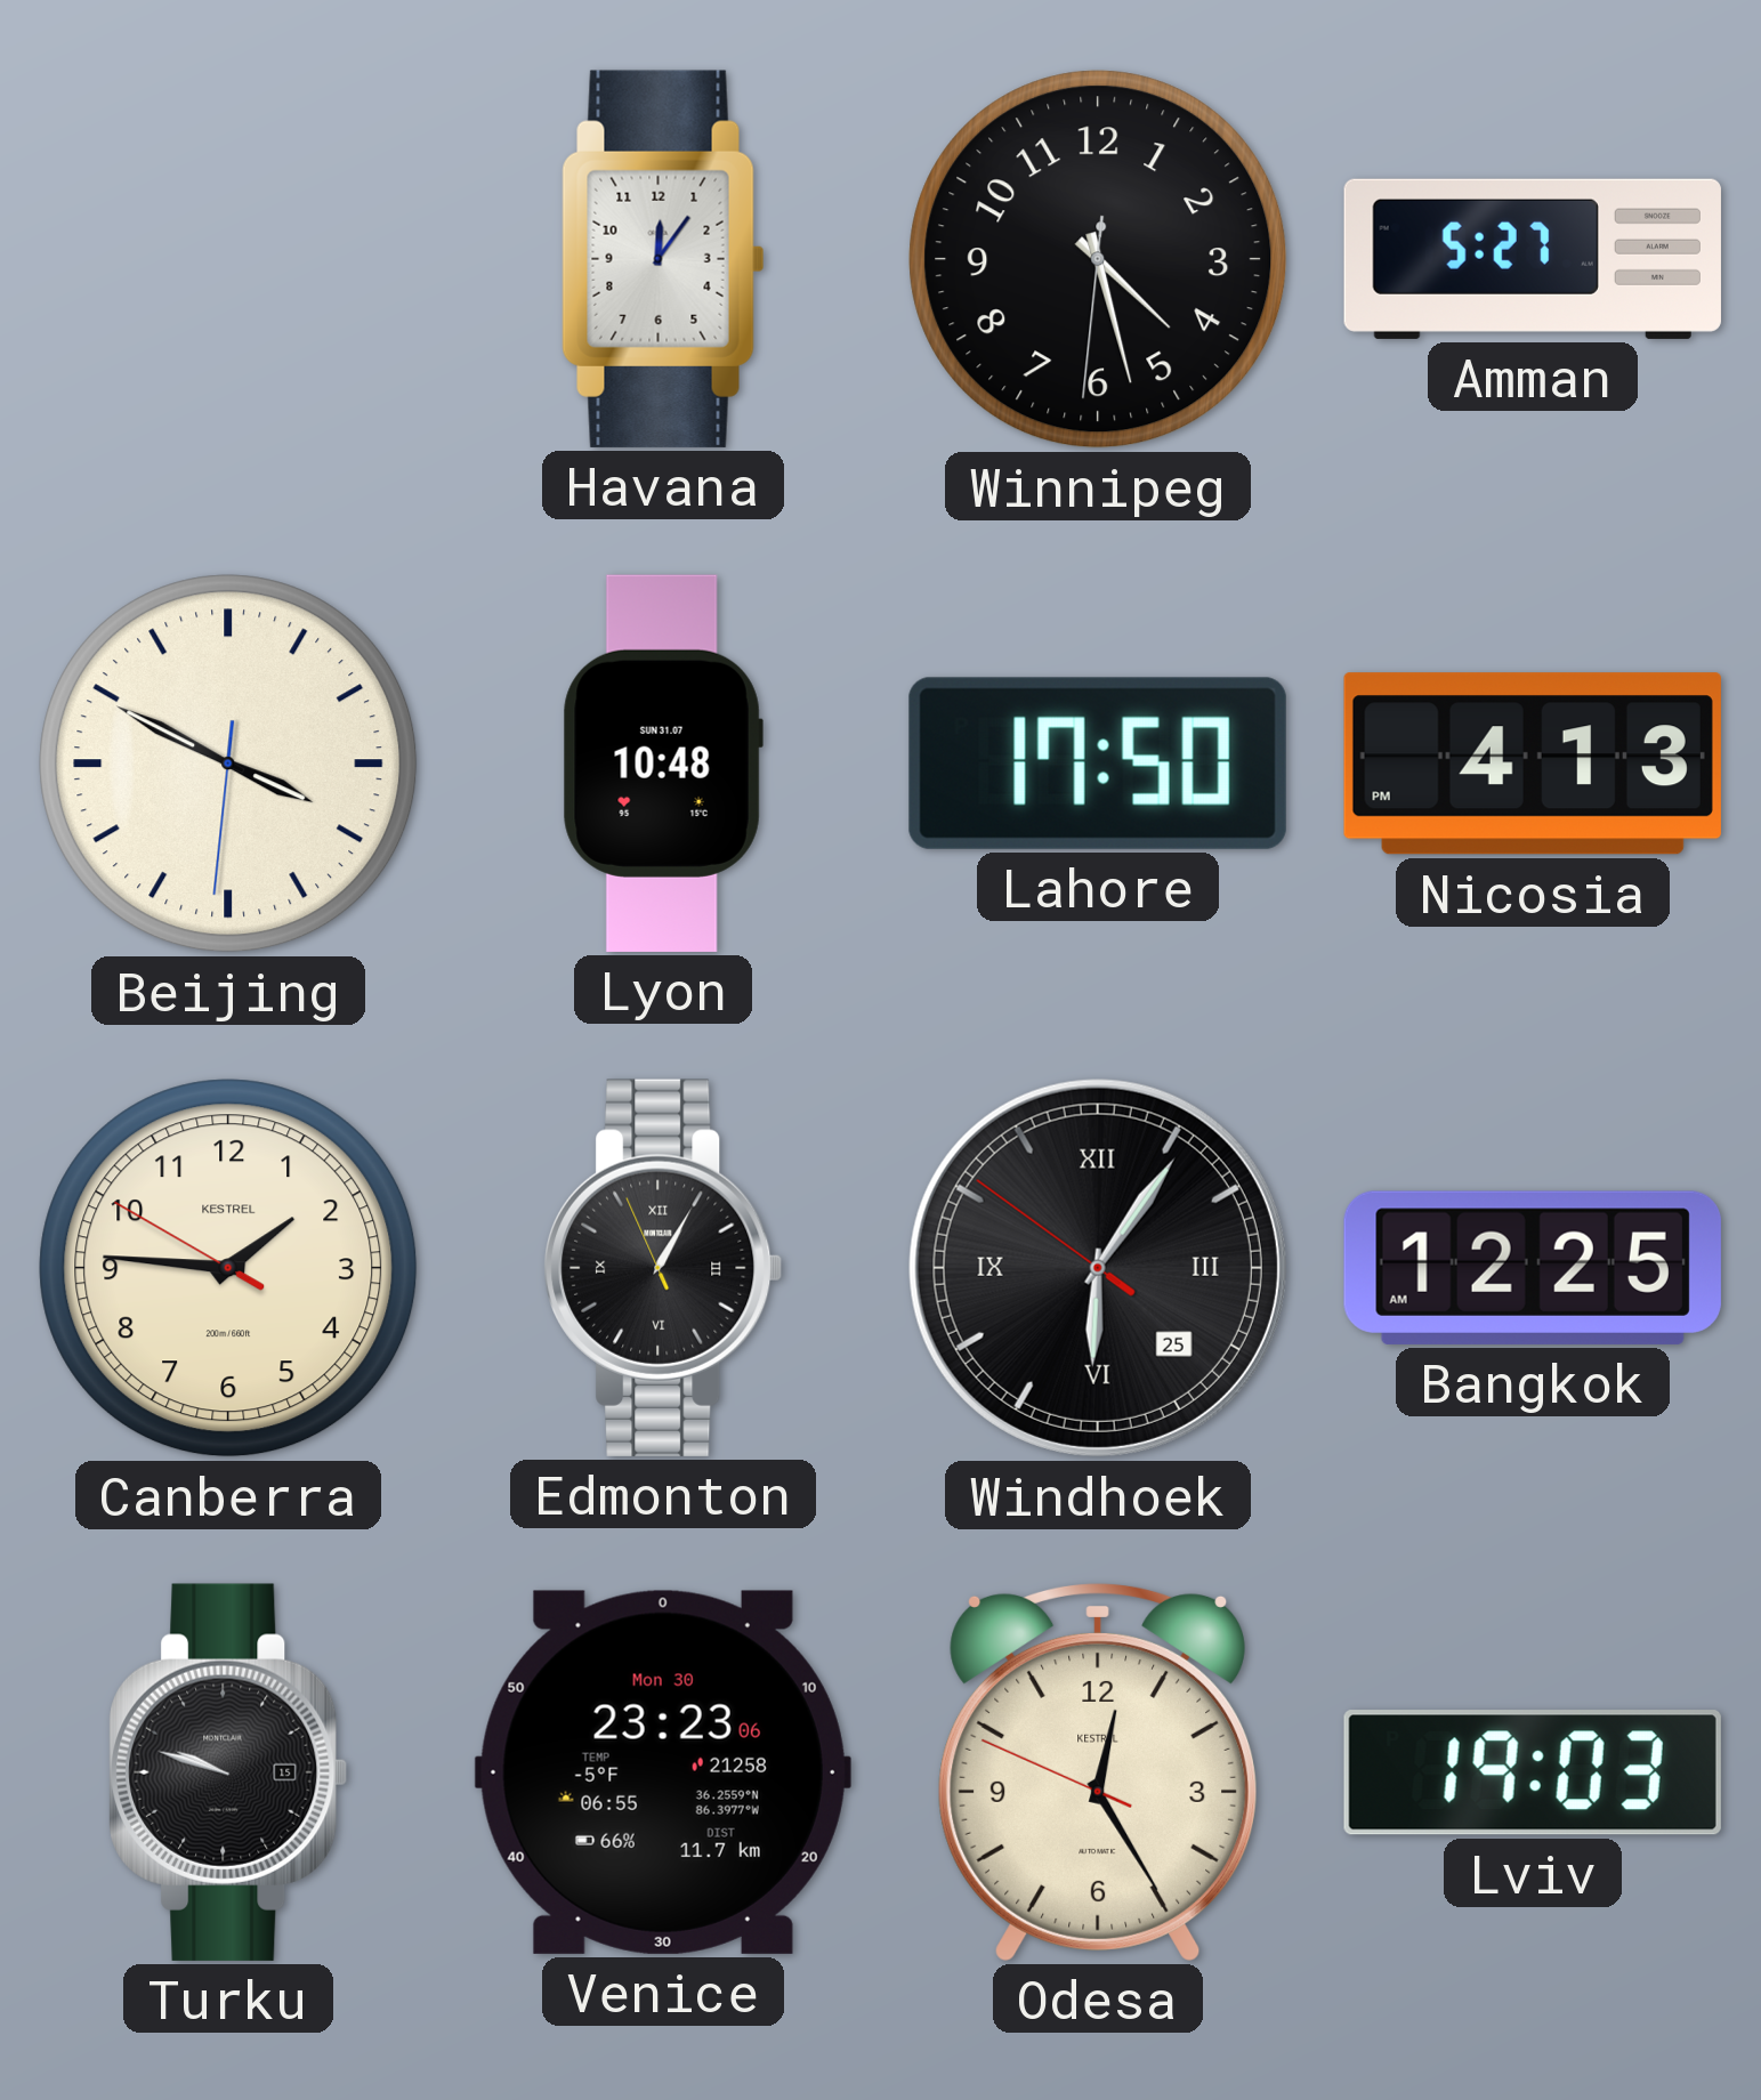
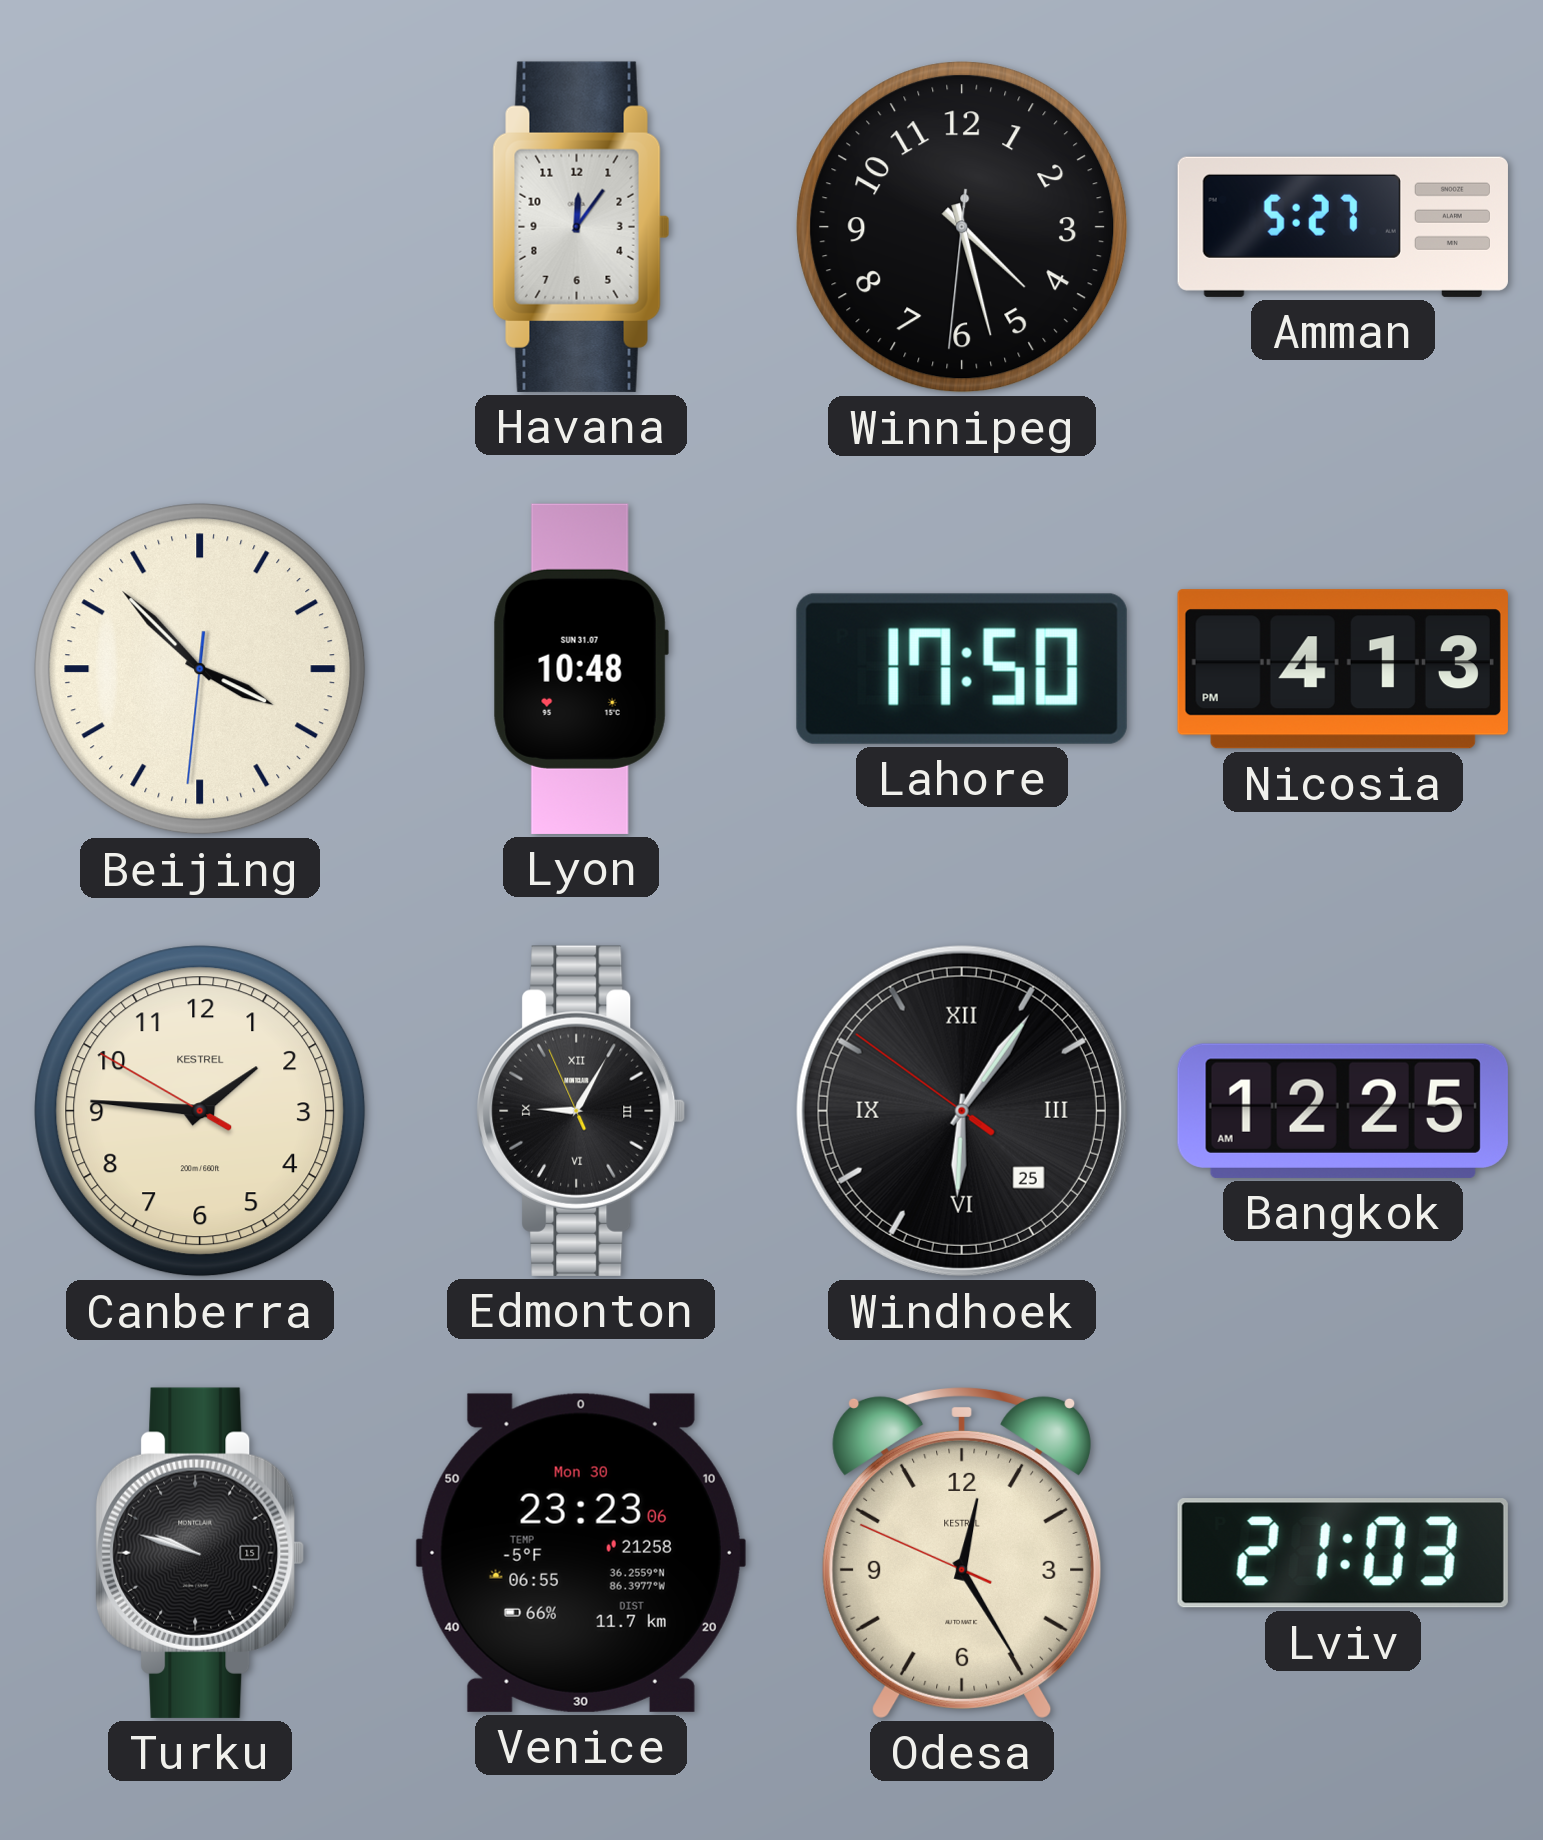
Beijing: 3:49 -> 3:52
Edmonton: 1:04 -> 9:04
Lviv: 19:03 -> 21:03
